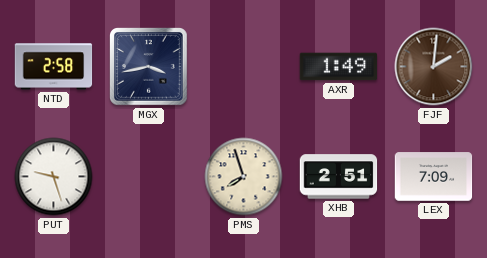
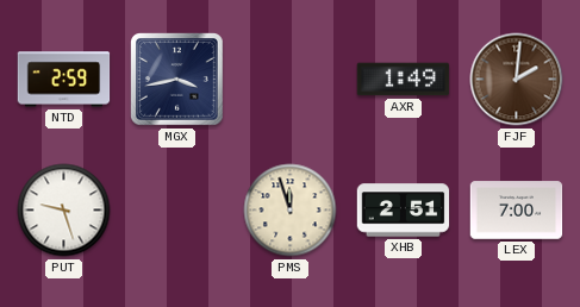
NTD: 2:58 -> 2:59
PMS: 7:57 -> 11:57
LEX: 7:09 -> 7:00
